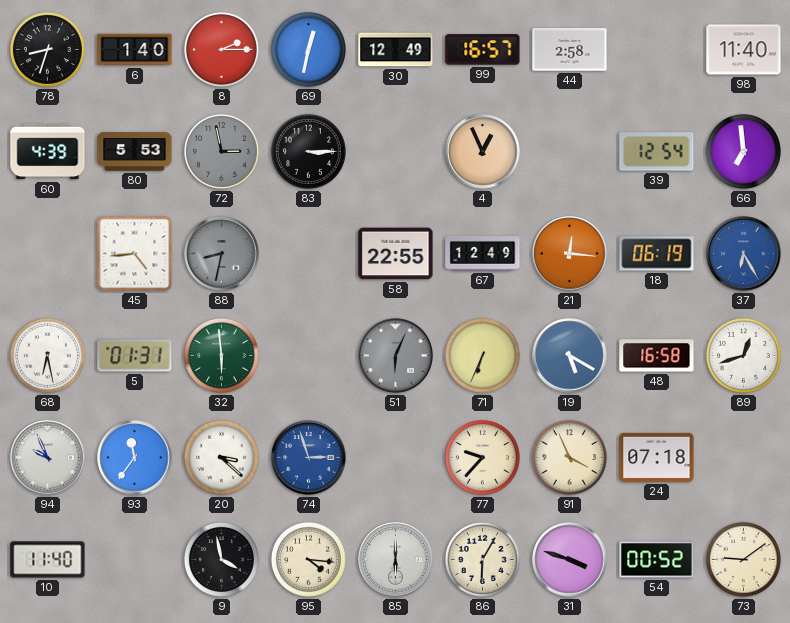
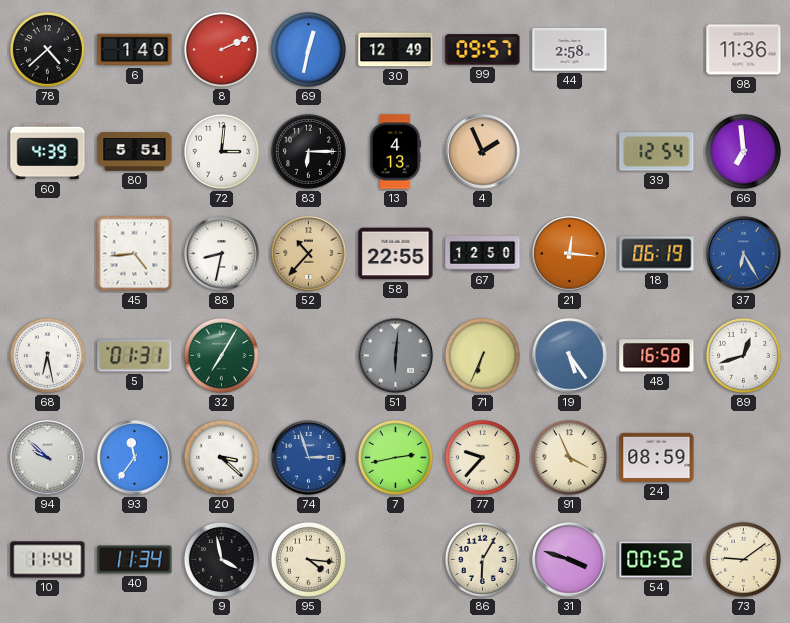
78: 8:33 -> 4:38
8: 2:15 -> 2:11
99: 16:57 -> 09:57
98: 11:40 -> 11:36
80: 5:53 -> 5:51
72: 2:58 -> 3:01
72 dial: grey -> white
83: 3:15 -> 6:15
13: none -> 4:13
4: 12:56 -> 1:56
88 dial: grey -> white
52: none -> 10:37
67: 12:49 -> 12:50
32: 5:59 -> 7:05
51: 6:04 -> 6:01
19: 5:20 -> 5:24
94: 9:56 -> 9:52
7: none -> 2:43
24: 07:18 -> 08:59
10: 11:40 -> 11:44
40: none -> 11:34
85: 6:00 -> none
